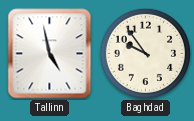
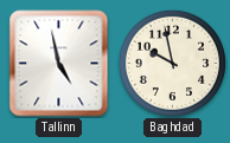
Baghdad: 9:54 -> 9:58
